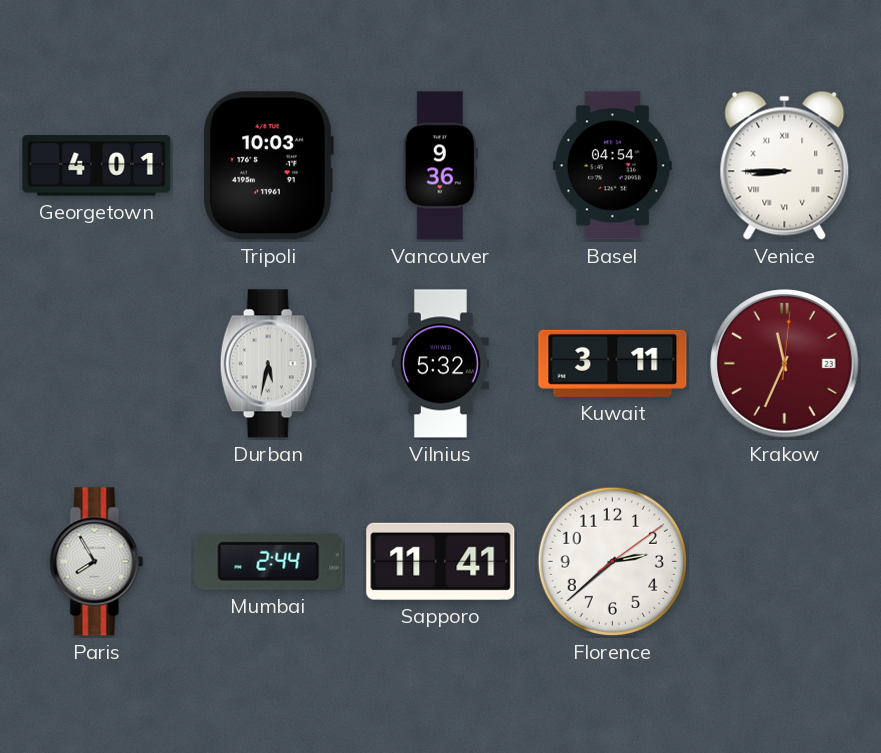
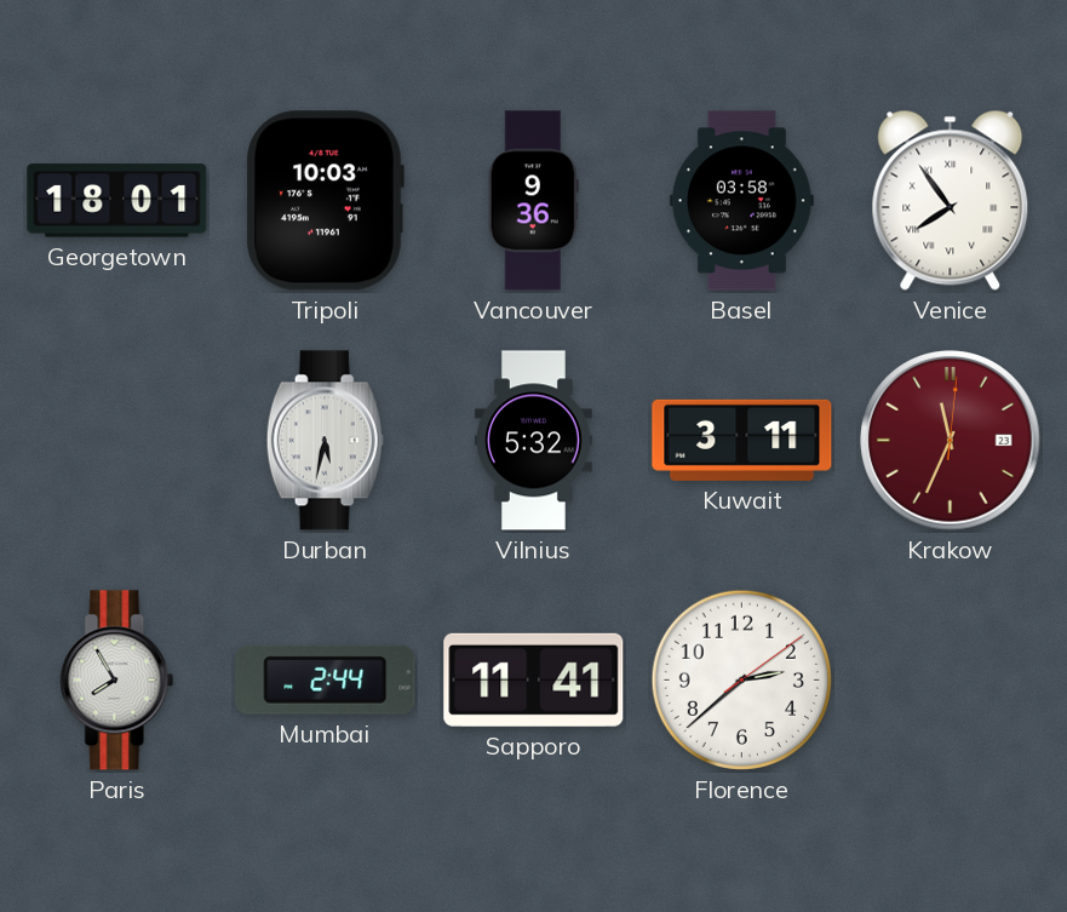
Georgetown: 4:01 -> 18:01
Basel: 04:54 -> 03:58
Venice: 8:45 -> 7:54
